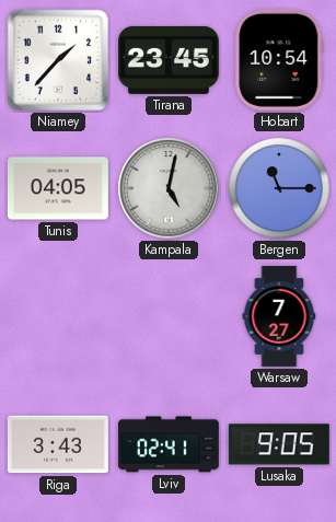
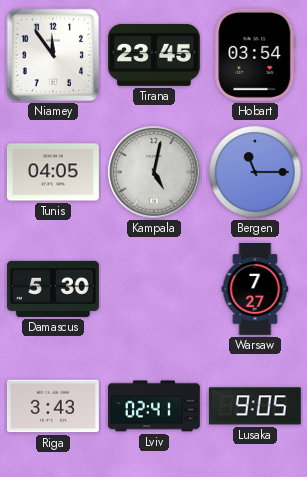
Niamey: 1:37 -> 11:54
Hobart: 10:54 -> 03:54
Damascus: none -> 5:30
